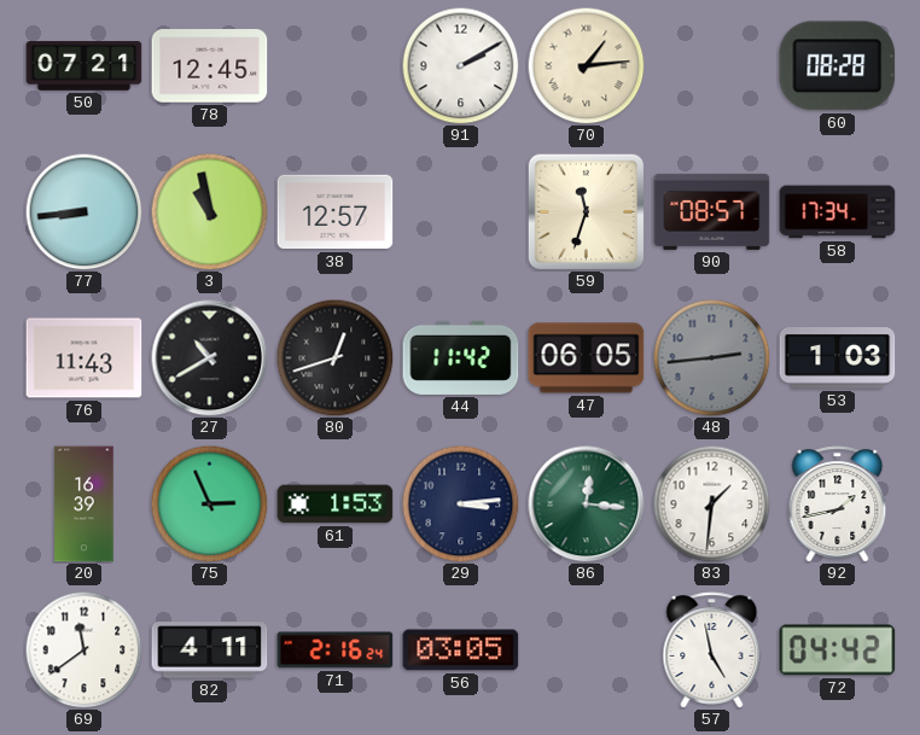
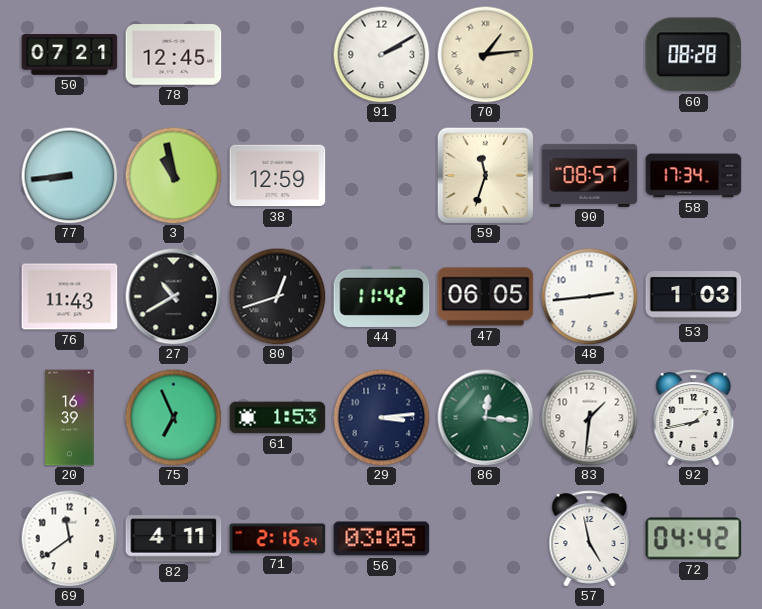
38: 12:57 -> 12:59
48 dial: grey -> white
75: 2:56 -> 6:56
